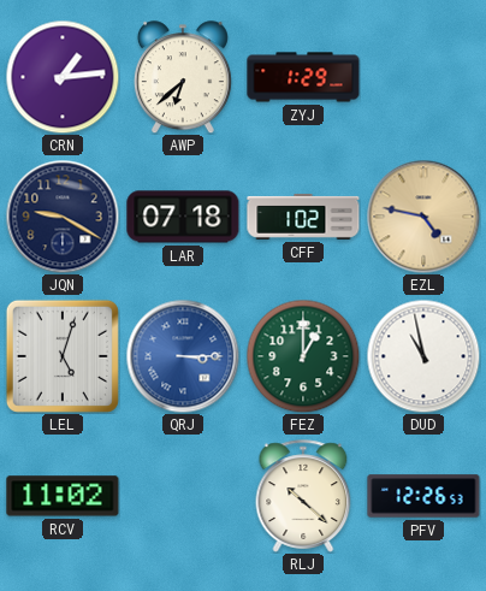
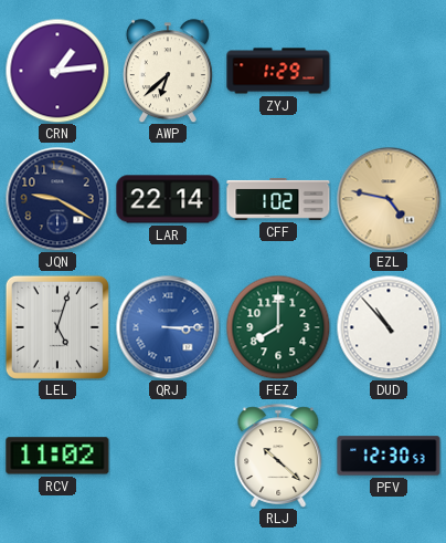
LAR: 07:18 -> 22:14
FEZ: 1:00 -> 8:00
DUD: 10:58 -> 10:53
PFV: 12:26 -> 12:30
